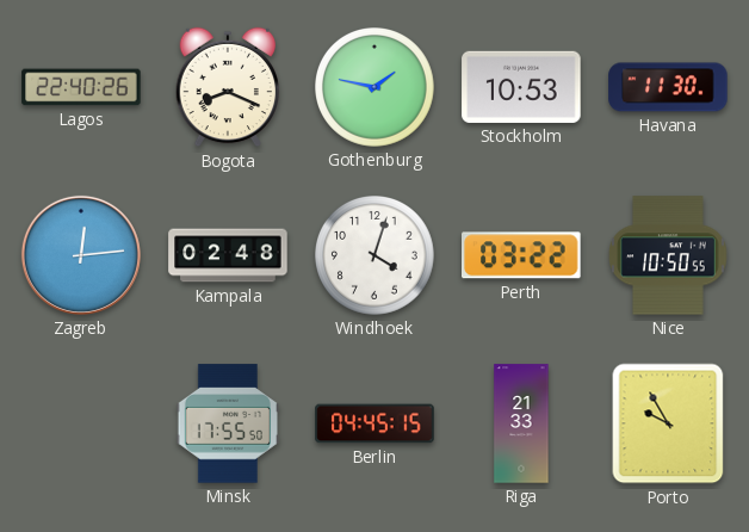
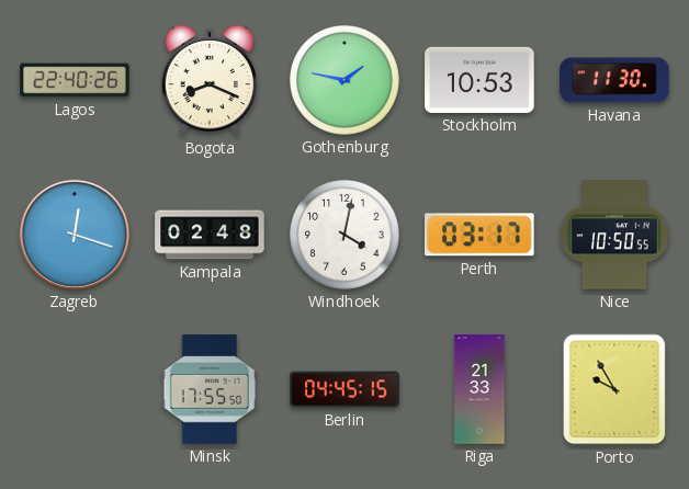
Zagreb: 12:14 -> 12:18
Windhoek: 4:03 -> 4:02
Perth: 03:22 -> 03:17
